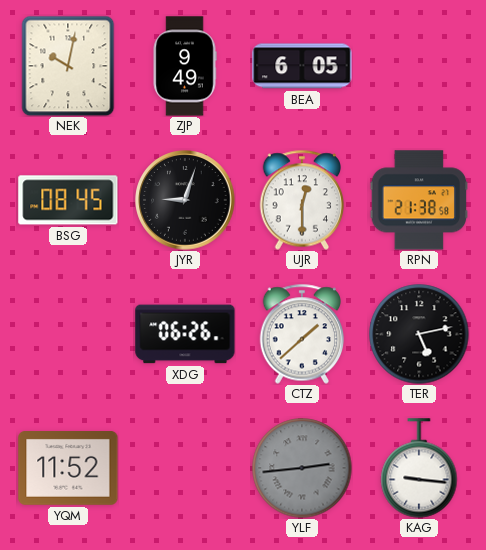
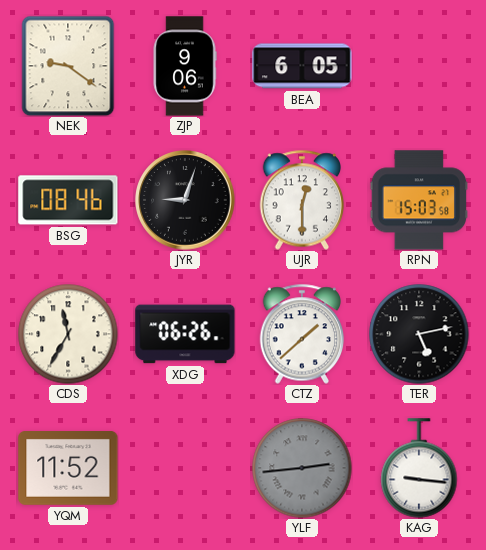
NEK: 10:02 -> 9:21
ZJP: 9:49 -> 9:06
BSG: 08:45 -> 08:46
RPN: 21:38 -> 15:03
CDS: none -> 11:35
